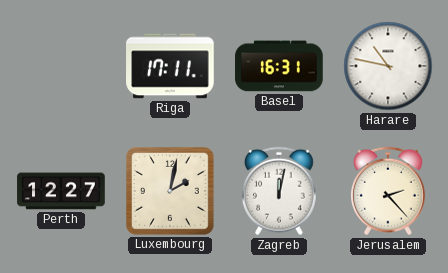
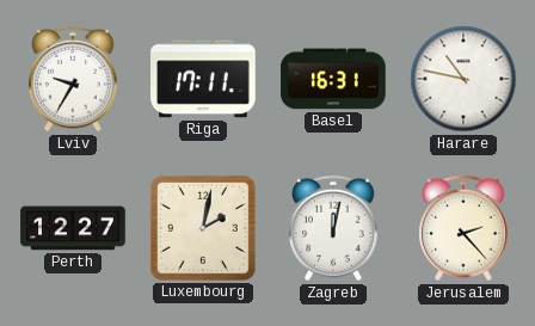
Lviv: none -> 9:35
